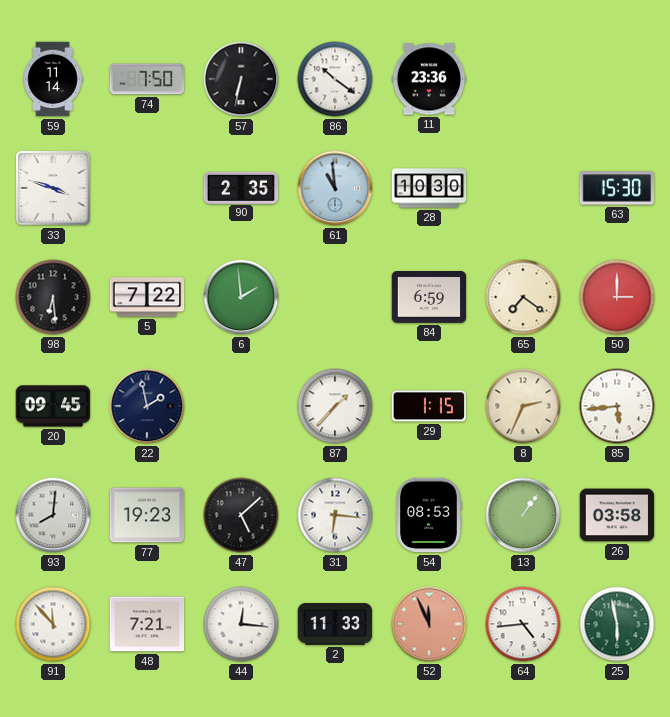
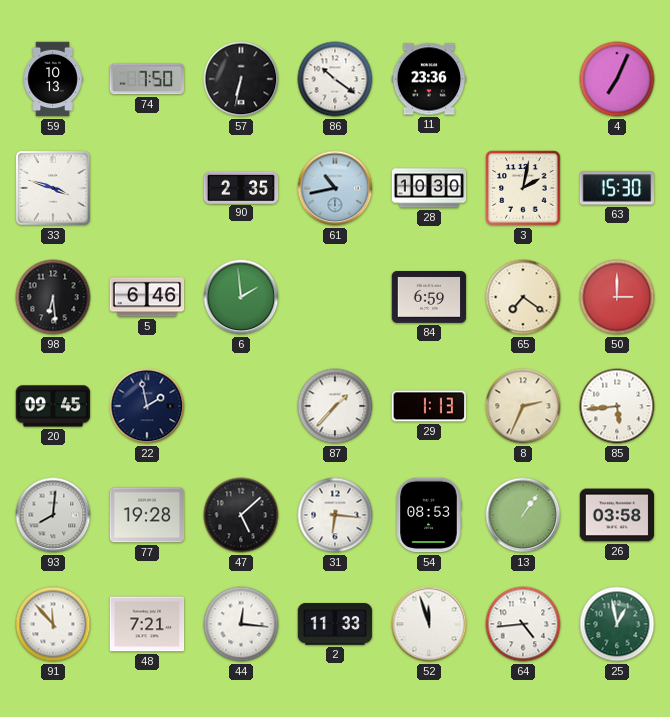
59: 11:14 -> 10:13
4: none -> 7:04
61: 10:59 -> 10:43
3: none -> 2:02
5: 7:22 -> 6:46
29: 1:15 -> 1:13
77: 19:23 -> 19:28
52: 11:56 -> 11:57
52 dial: salmon -> white
25: 5:58 -> 12:58
